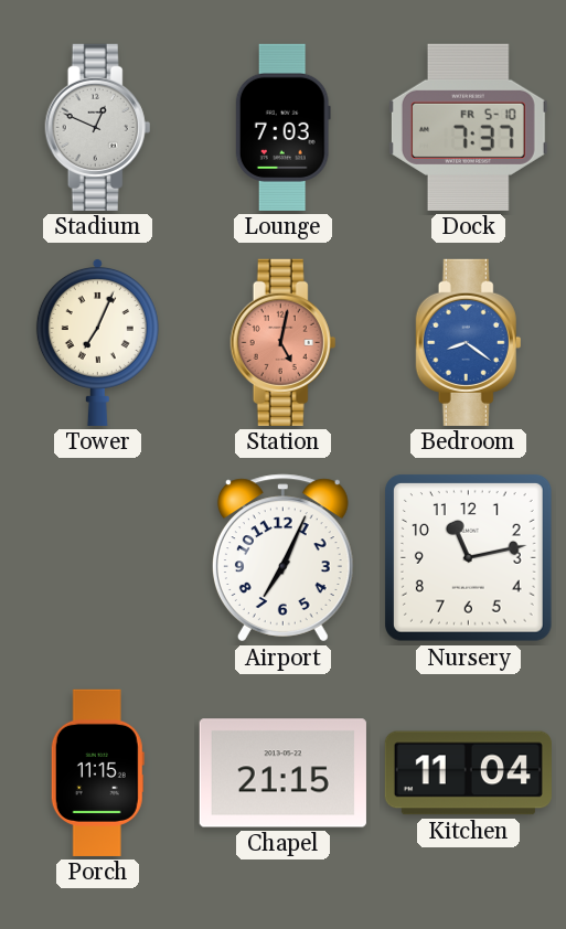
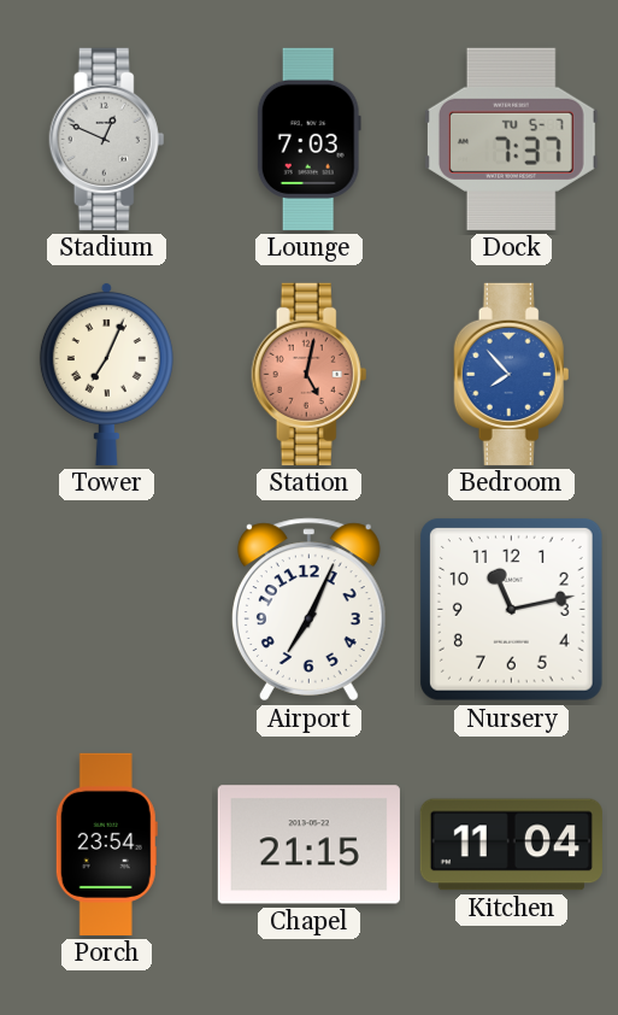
Dock date: FR 5-10 -> TU 5-7
Bedroom: 8:21 -> 7:53
Porch: 11:15 -> 23:54
